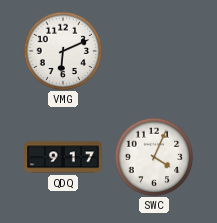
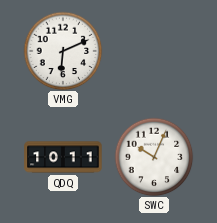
QDQ: 9:17 -> 10:11
SWC: 4:04 -> 10:04
